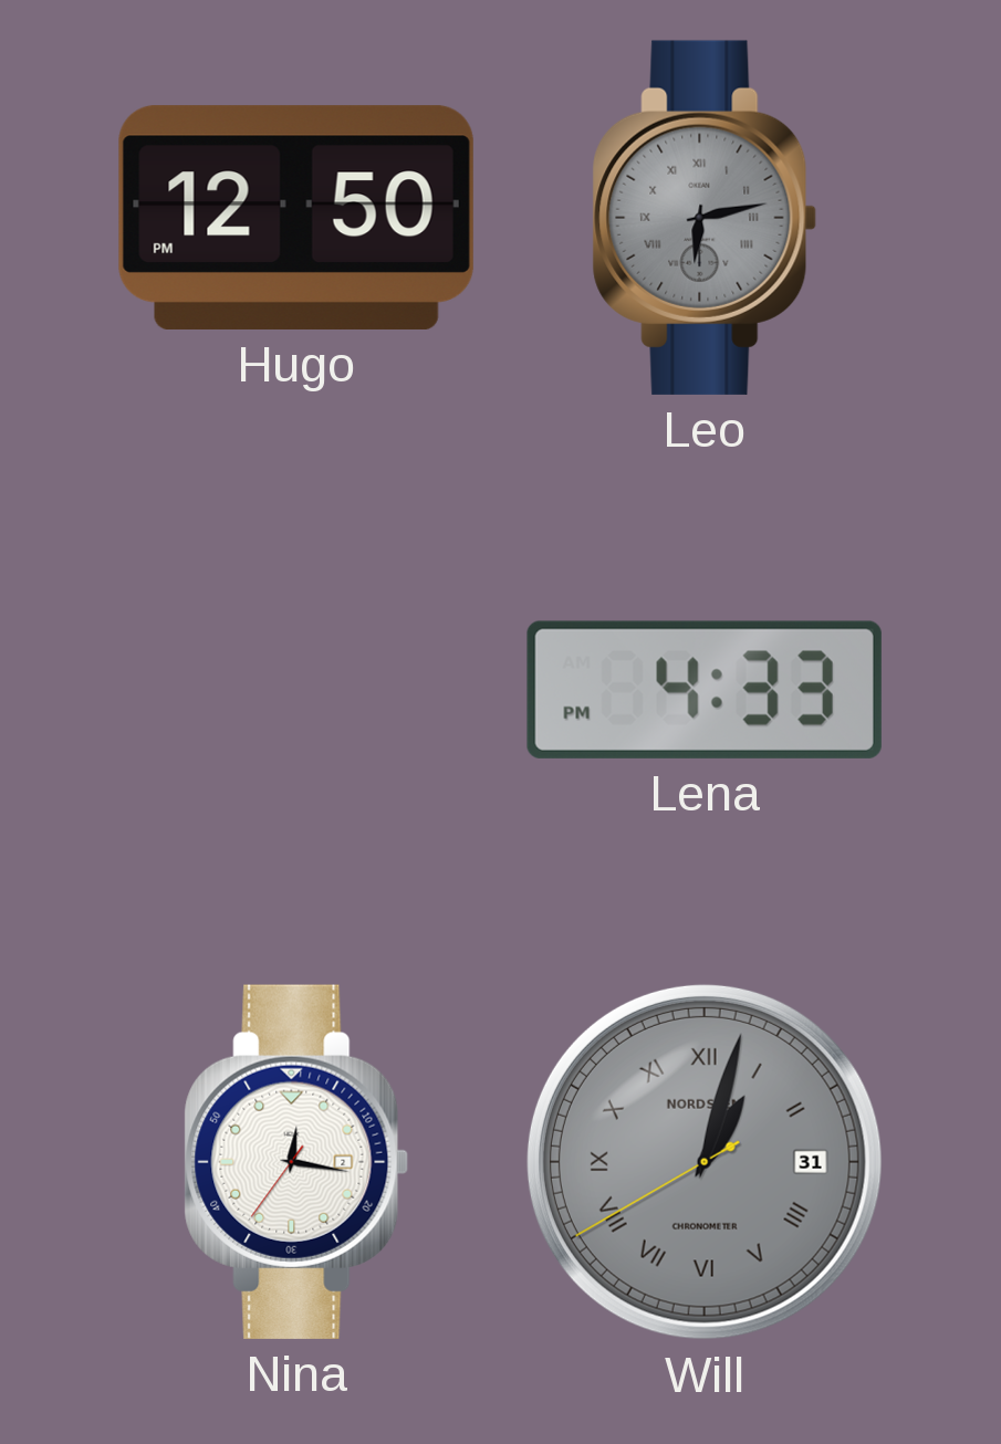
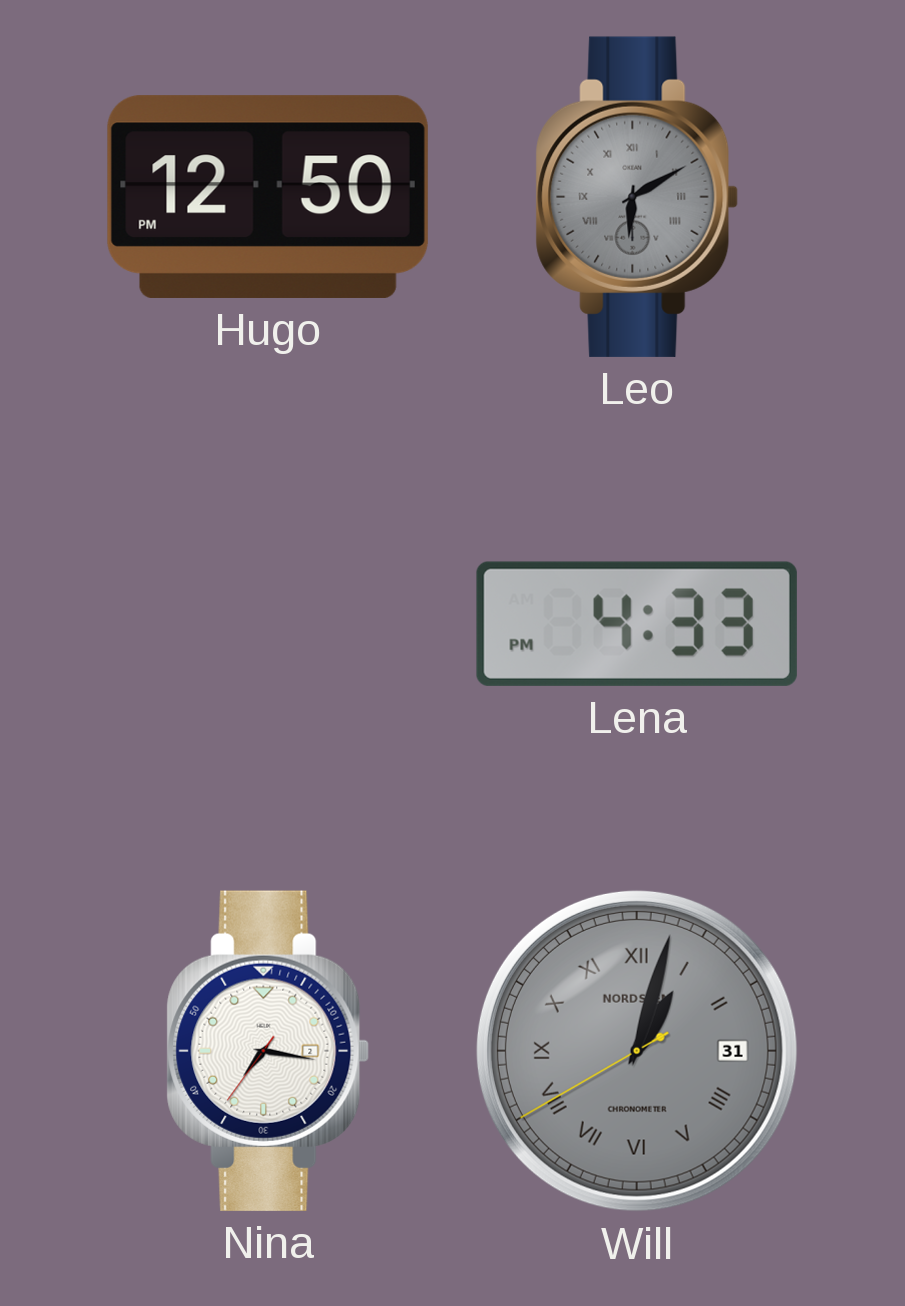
Leo: 6:13 -> 6:10
Nina: 12:16 -> 7:16
